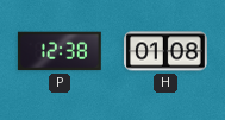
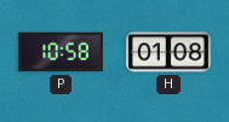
P: 12:38 -> 10:58
